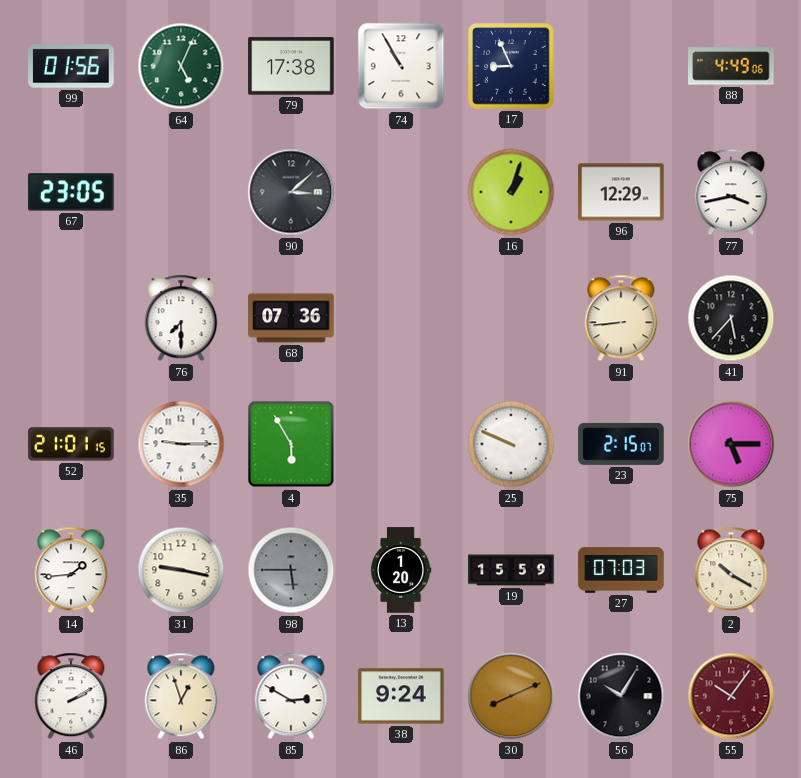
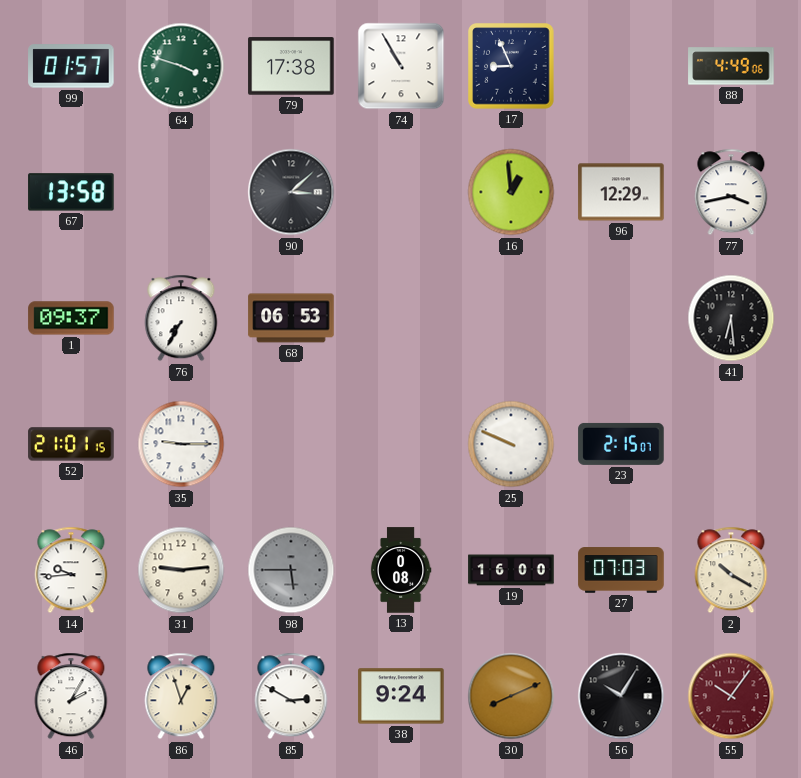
99: 01:56 -> 01:57
64: 5:04 -> 3:48
67: 23:05 -> 13:58
16: 1:03 -> 12:59
1: none -> 09:37
76: 7:30 -> 7:35
68: 07:36 -> 06:53
91: 8:44 -> none
41: 5:37 -> 6:29
4: 5:55 -> none
75: 5:15 -> none
14: 1:44 -> 9:44
31: 9:17 -> 9:14
13: 1:20 -> 0:08
19: 15:59 -> 16:00
46: 2:10 -> 2:05
